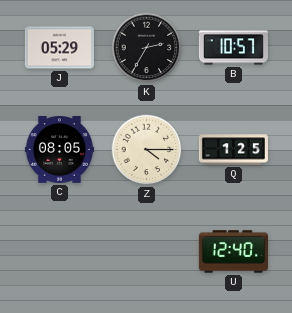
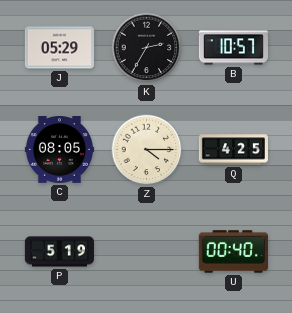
Q: 1:25 -> 4:25
P: none -> 5:19
U: 12:40 -> 00:40
